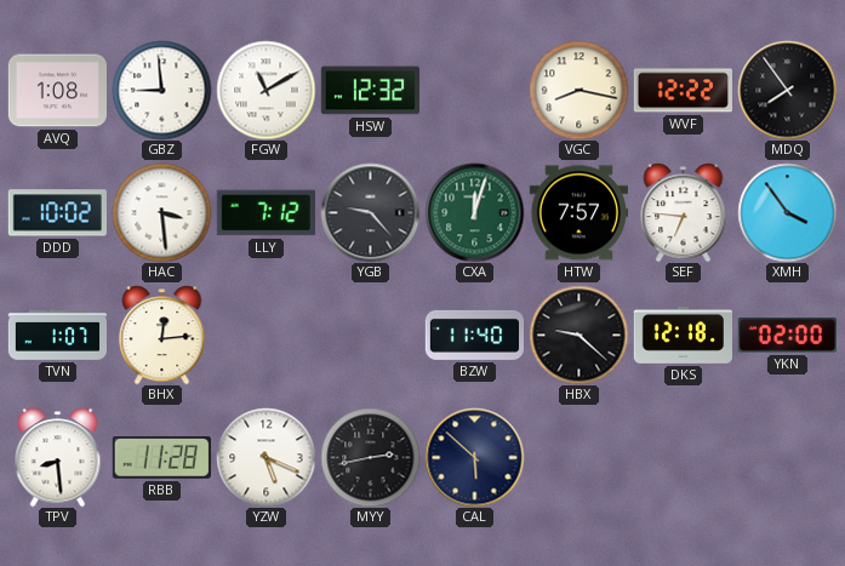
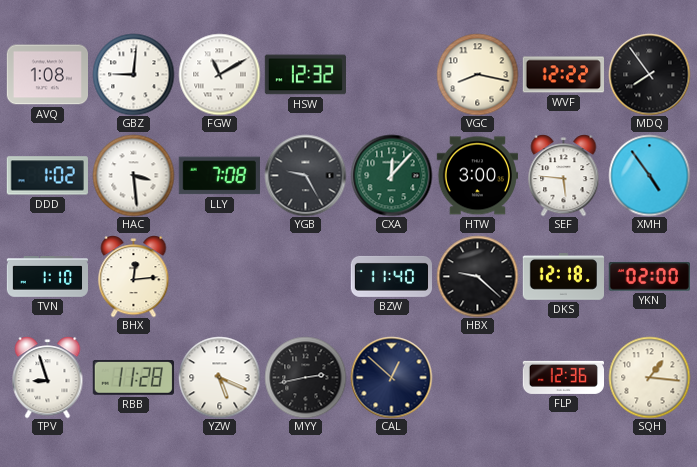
GBZ: 8:59 -> 9:01
DDD: 10:02 -> 1:02
LLY: 7:12 -> 7:08
YGB: 9:23 -> 9:25
CXA: 12:03 -> 12:07
HTW: 7:57 -> 3:00
SEF: 6:46 -> 5:46
XMH: 3:54 -> 4:54
TVN: 1:07 -> 1:10
TPV: 8:29 -> 8:57
CAL: 5:52 -> 12:52
FLP: none -> 12:36
SQH: none -> 1:16
